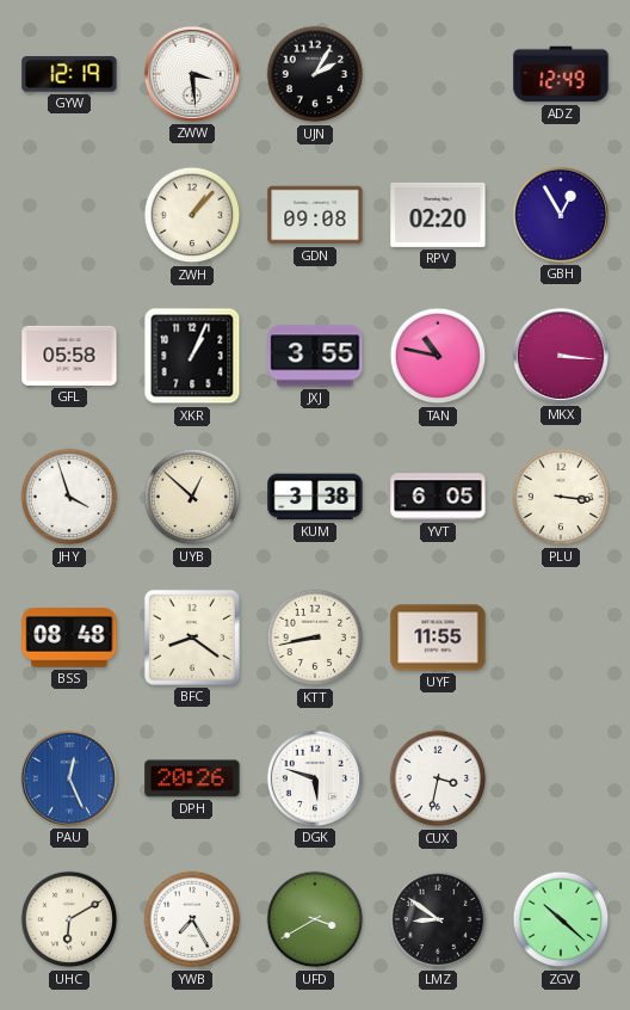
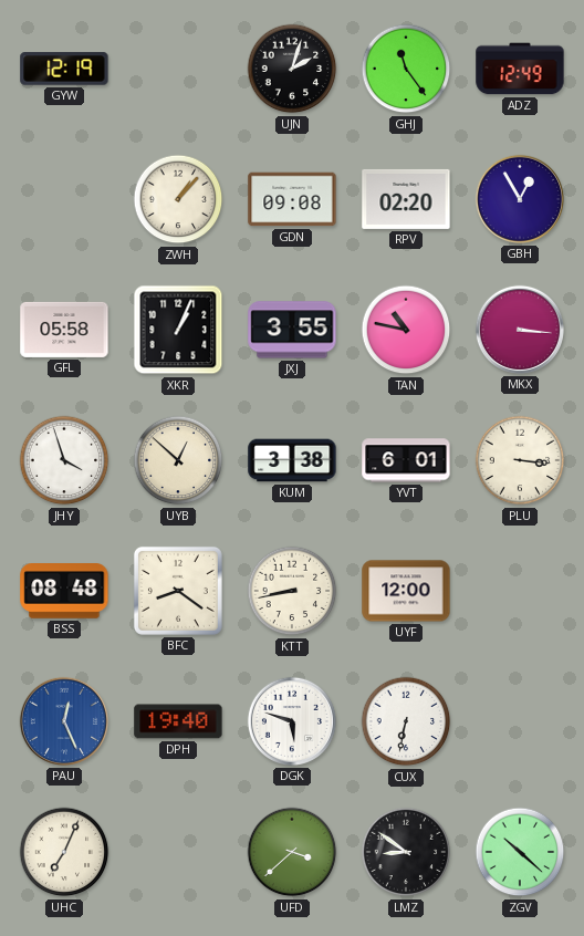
ZWW: 3:29 -> none
UJN: 2:05 -> 2:03
GHJ: none -> 11:24
YVT: 6:05 -> 6:01
UYF: 11:55 -> 12:00
DPH: 20:26 -> 19:40
CUX: 3:32 -> 6:32
UHC: 6:10 -> 7:04
YWB: 7:25 -> none
UFD: 3:40 -> 3:38
